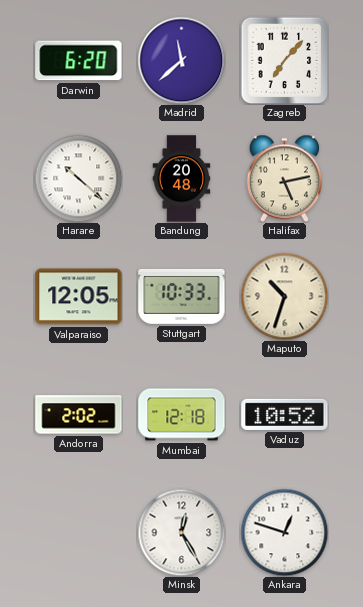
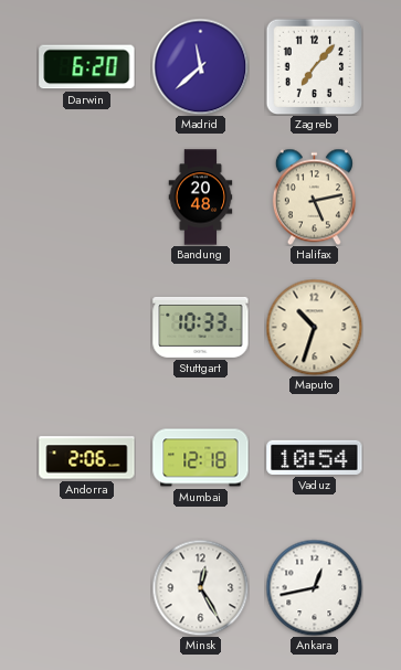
Harare: 10:22 -> none
Valparaiso: 12:05 -> none
Andorra: 2:02 -> 2:06
Vaduz: 10:52 -> 10:54
Ankara: 12:48 -> 12:43
